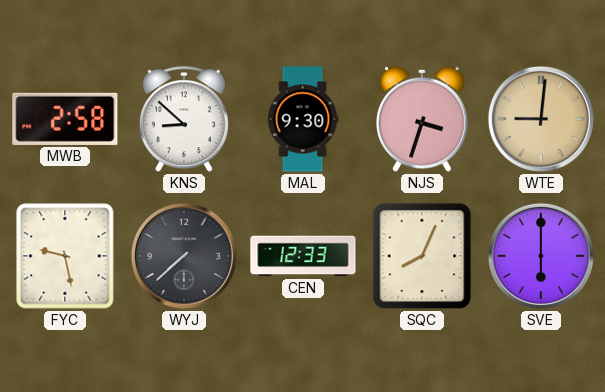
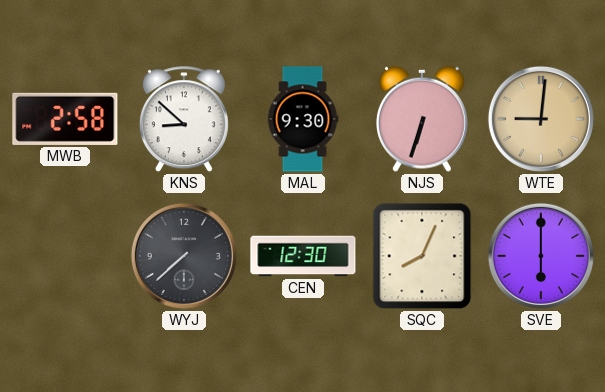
NJS: 3:33 -> 6:33
FYC: 9:28 -> none
CEN: 12:33 -> 12:30
